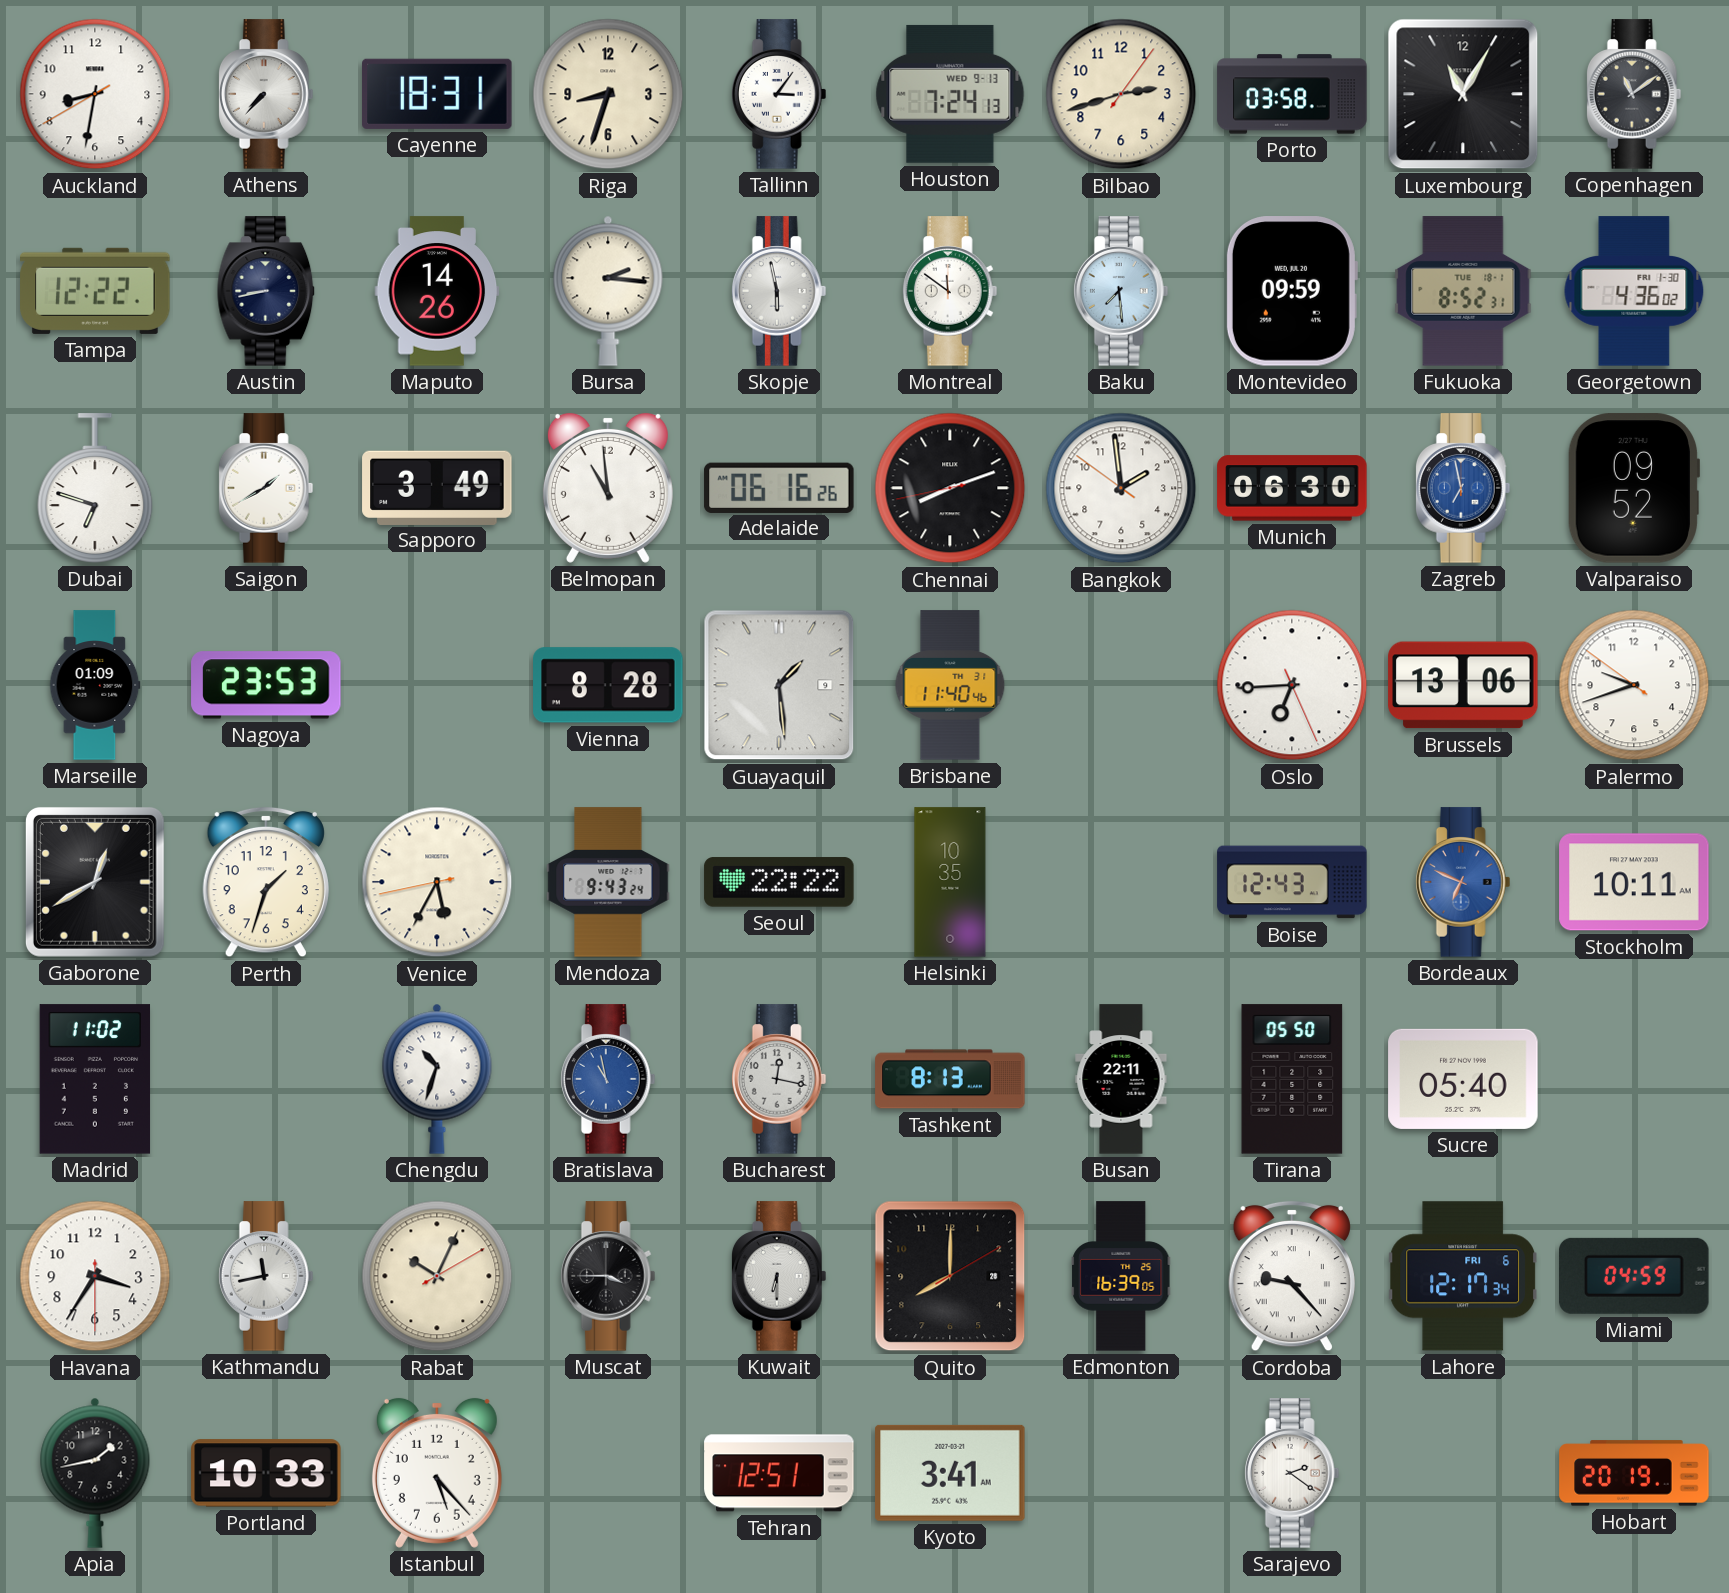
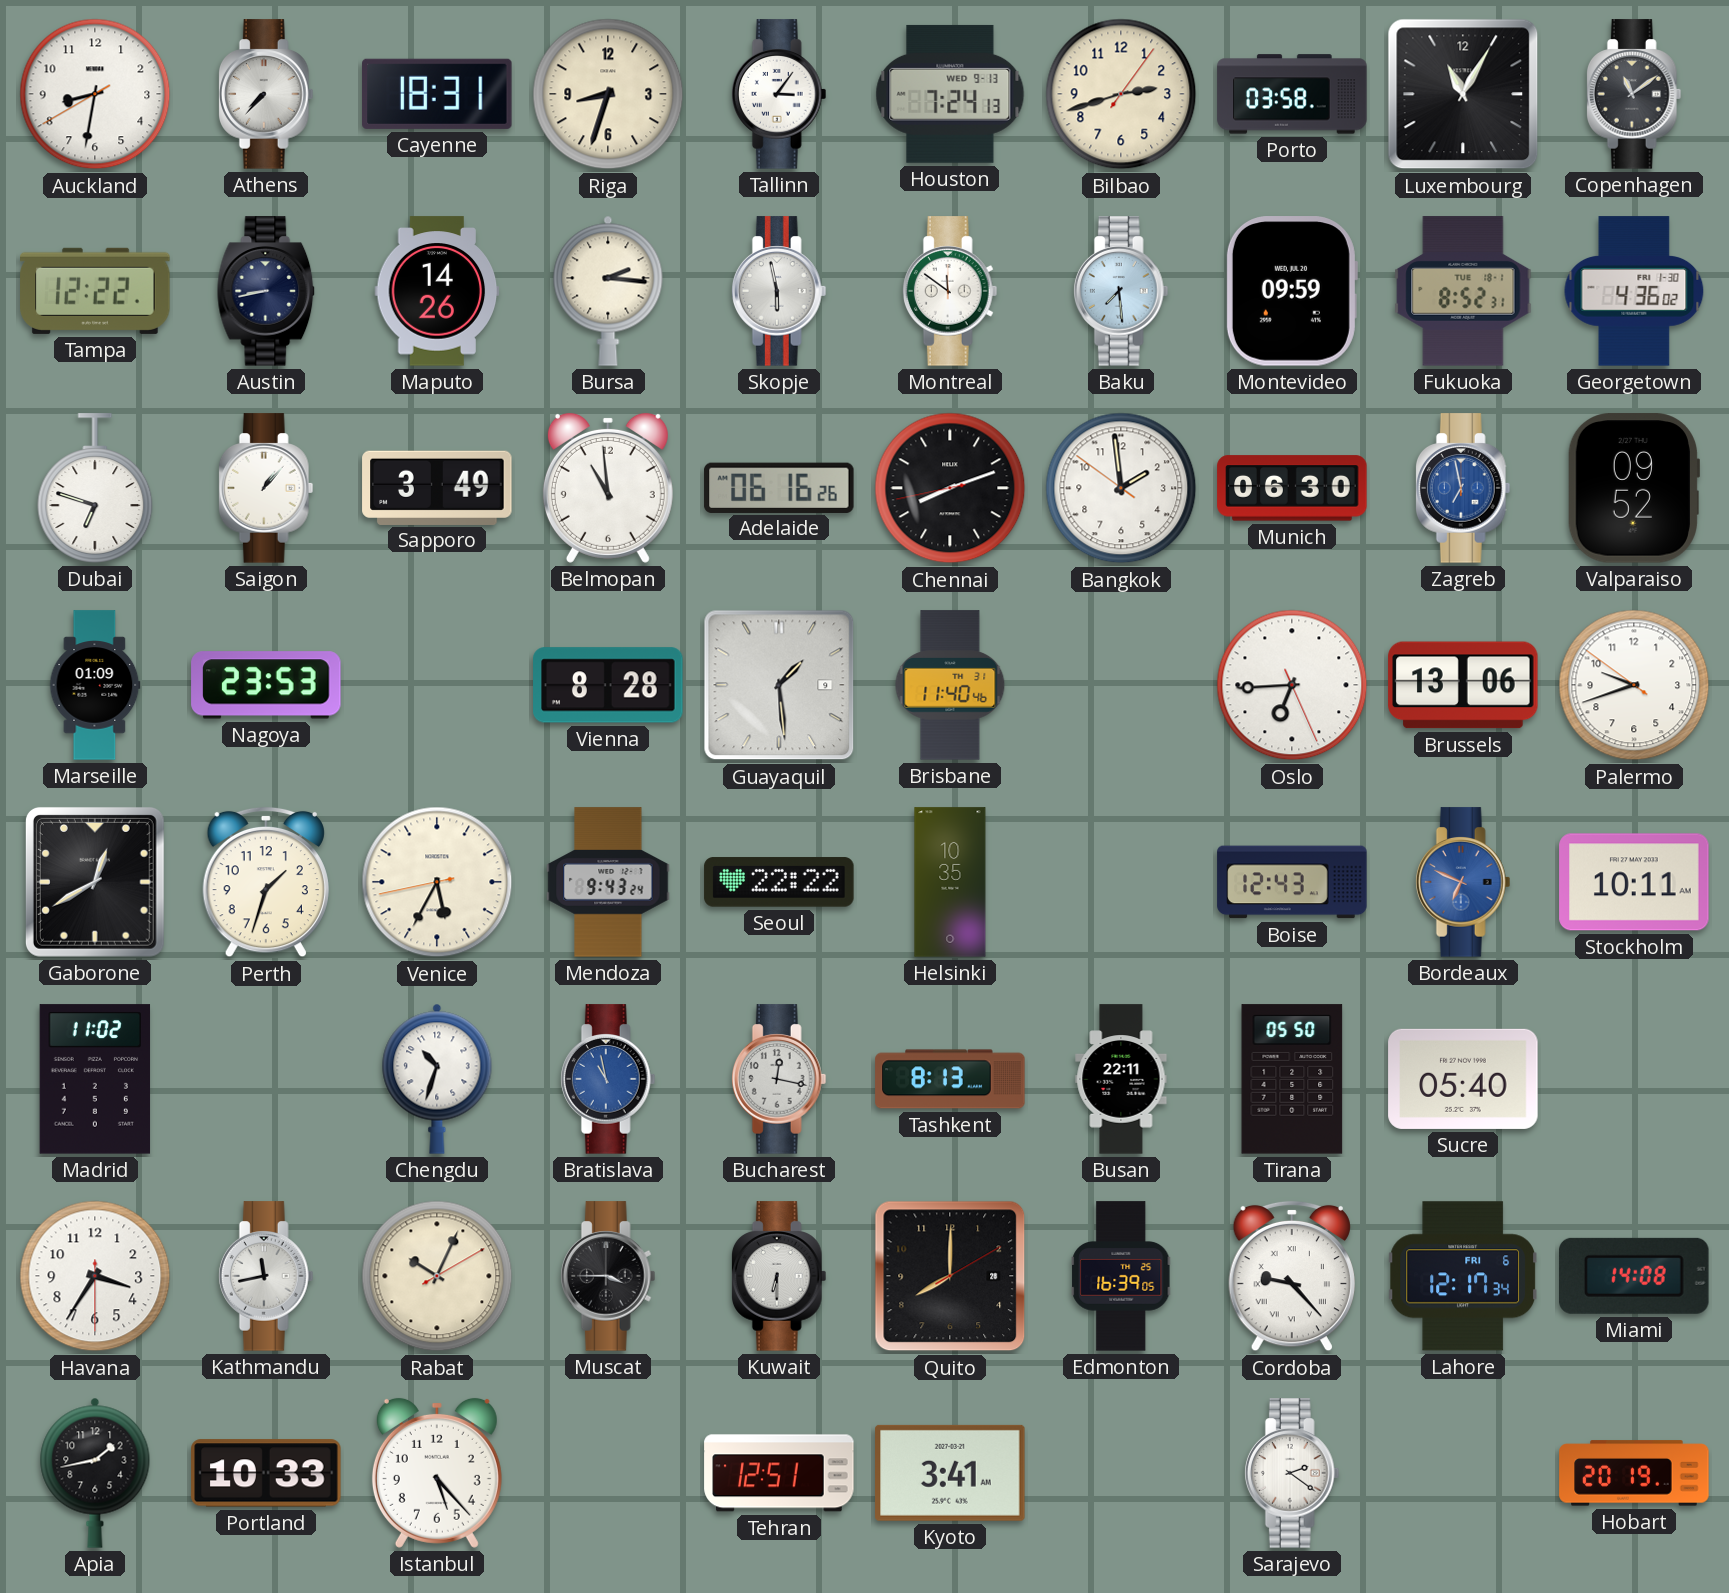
Saigon: 1:40 -> 1:07
Miami: 04:59 -> 14:08
